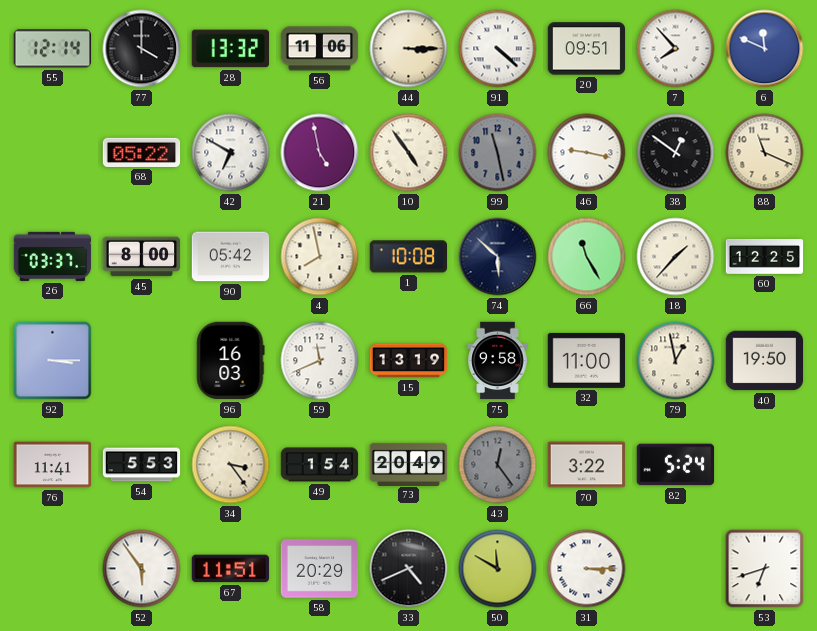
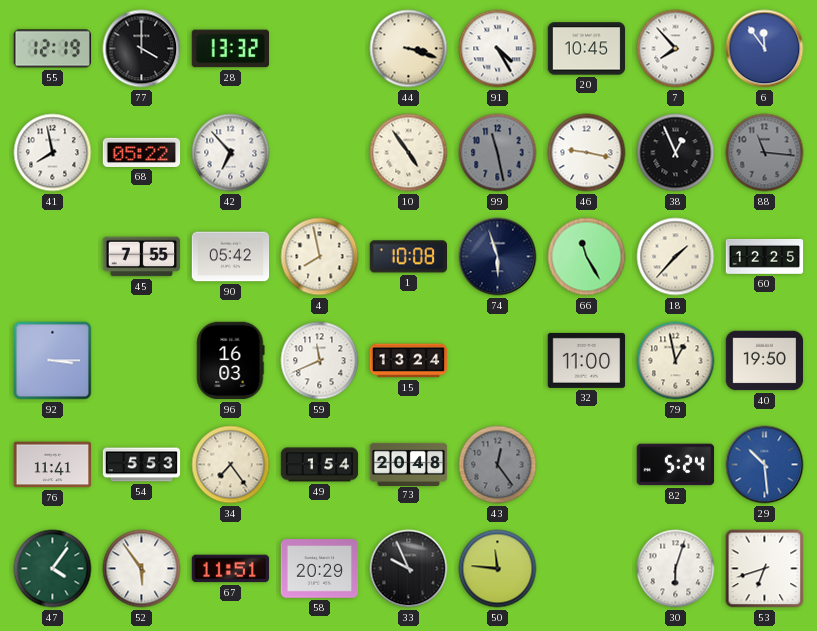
55: 12:14 -> 12:19
56: 11:06 -> none
44: 3:15 -> 3:18
91: 4:22 -> 4:25
20: 09:51 -> 10:45
6: 11:49 -> 11:54
41: none -> 7:58
42: 6:50 -> 6:53
21: 4:58 -> none
38: 12:51 -> 12:56
88: 11:19 -> 11:16
88 dial: cream -> grey
26: 03:37 -> none
45: 8:00 -> 7:55
74: 5:52 -> 5:57
15: 13:19 -> 13:24
75: 9:58 -> none
34: 3:24 -> 7:24
73: 20:49 -> 20:48
70: 3:22 -> none
29: none -> 10:29
47: none -> 4:06
33: 4:41 -> 9:56
50: 11:50 -> 11:46
31: 3:15 -> none
30: none -> 6:03
